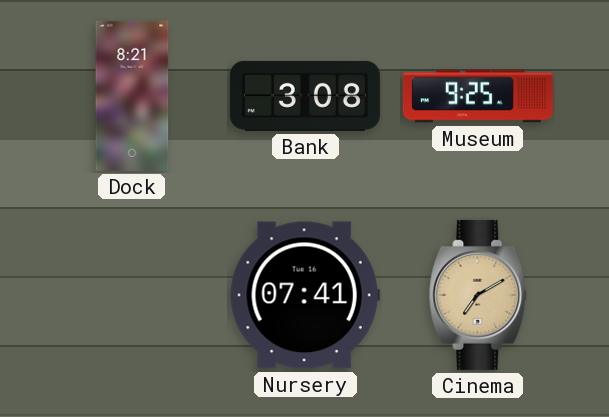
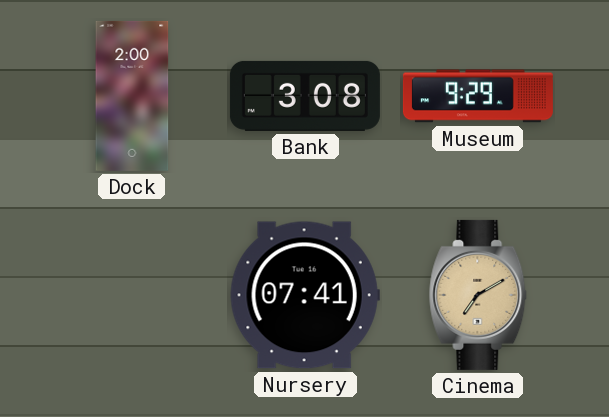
Dock: 8:21 -> 2:00
Museum: 9:25 -> 9:29
